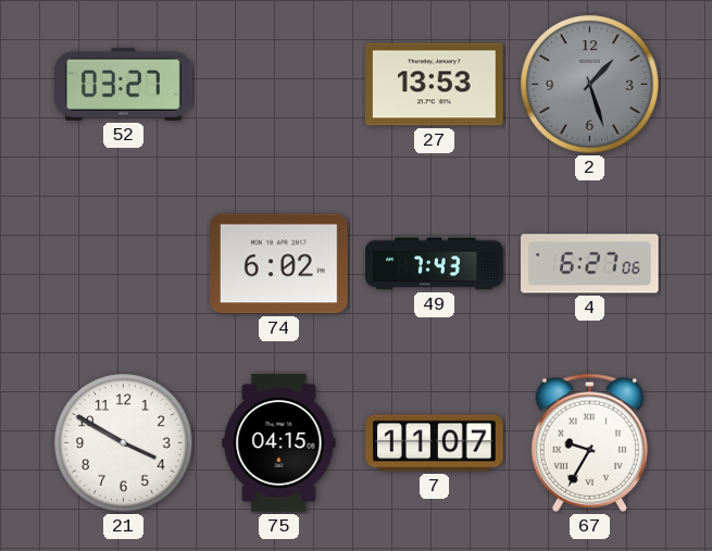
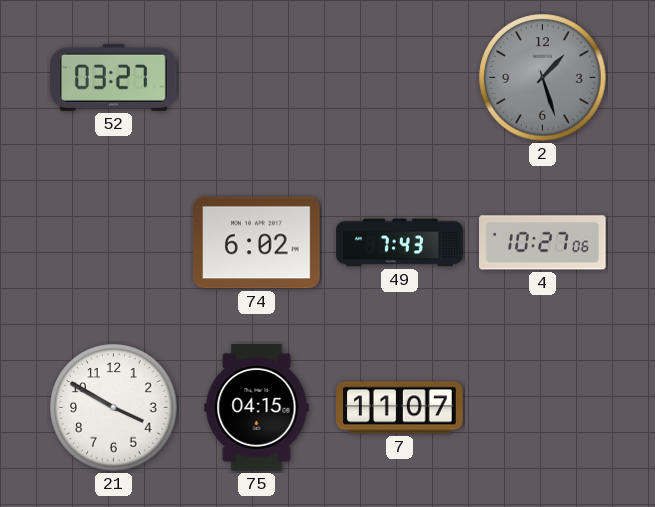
27: 13:53 -> none
4: 6:27 -> 10:27
67: 9:35 -> none
